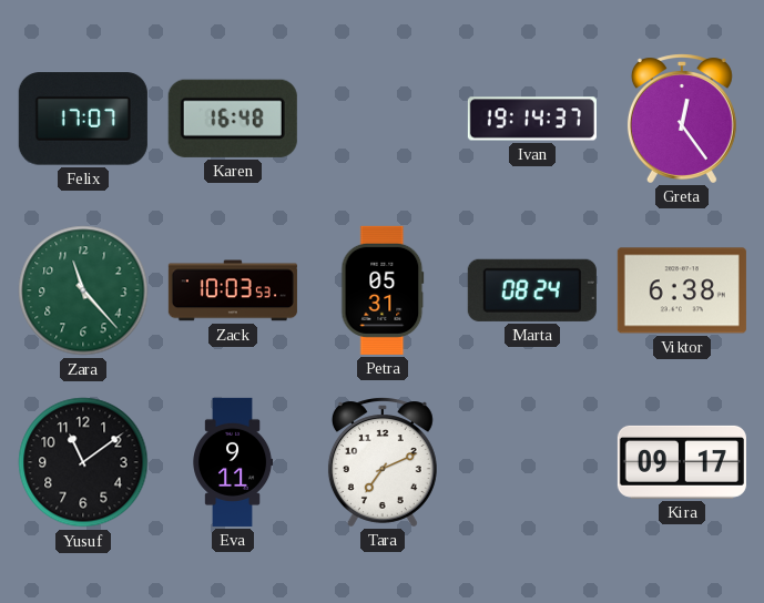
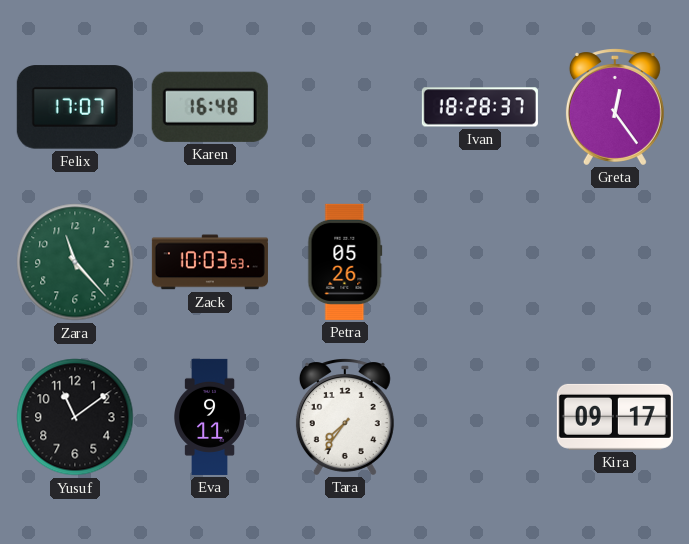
Ivan: 19:14 -> 18:28
Petra: 05:31 -> 05:26
Marta: 08:24 -> none
Viktor: 6:38 -> none
Tara: 7:11 -> 7:36
